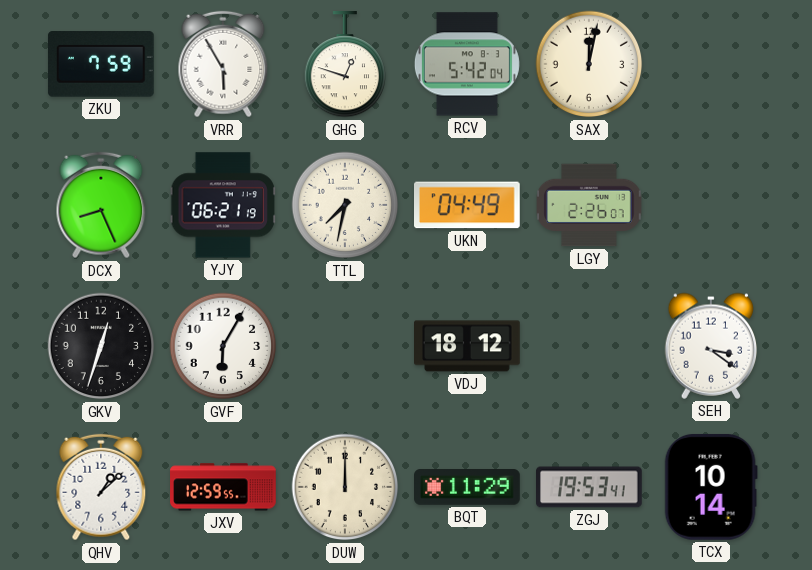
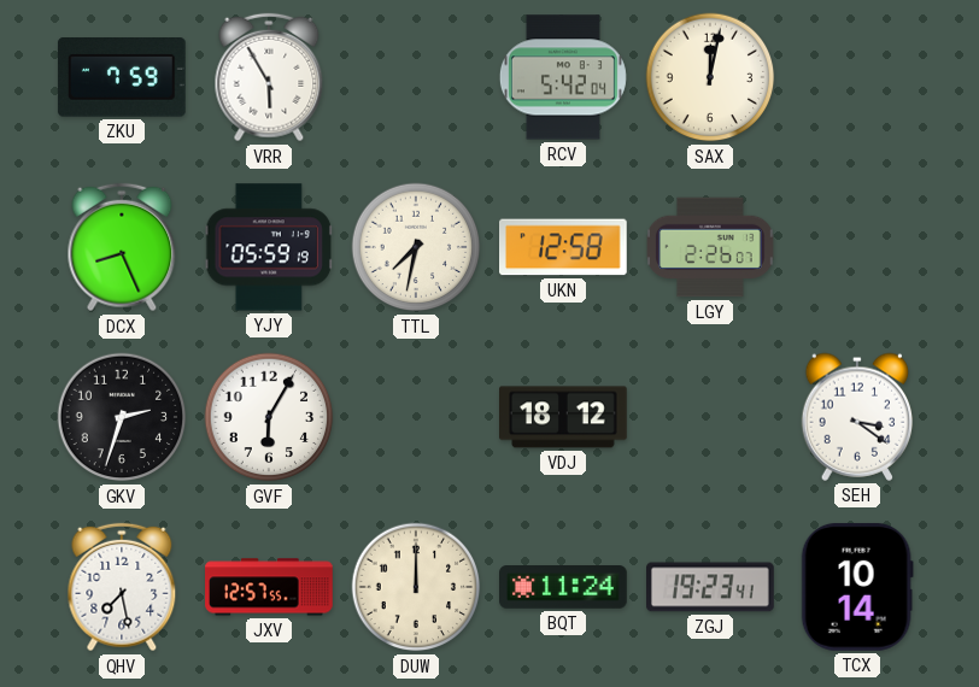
GHG: 12:48 -> none
YJY: 06:21 -> 05:59
UKN: 04:49 -> 12:58
GKV: 12:33 -> 2:33
QHV: 1:08 -> 7:28
JXV: 12:59 -> 12:57
BQT: 11:29 -> 11:24
ZGJ: 19:53 -> 19:23
